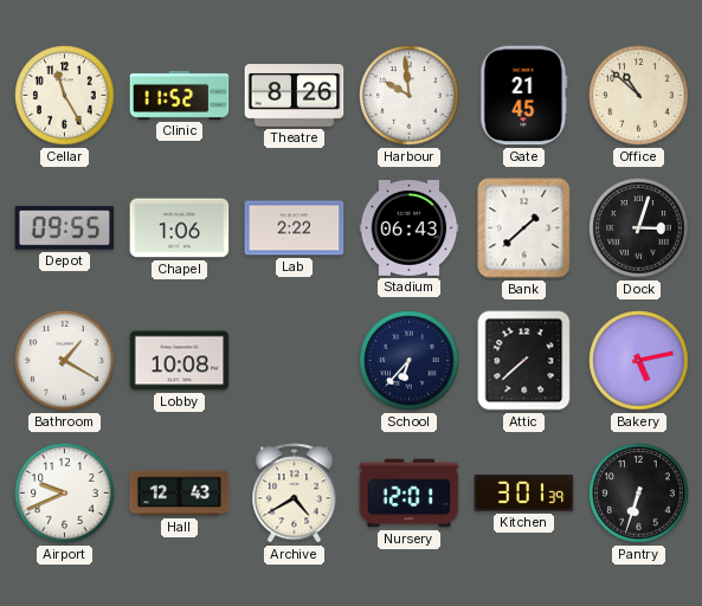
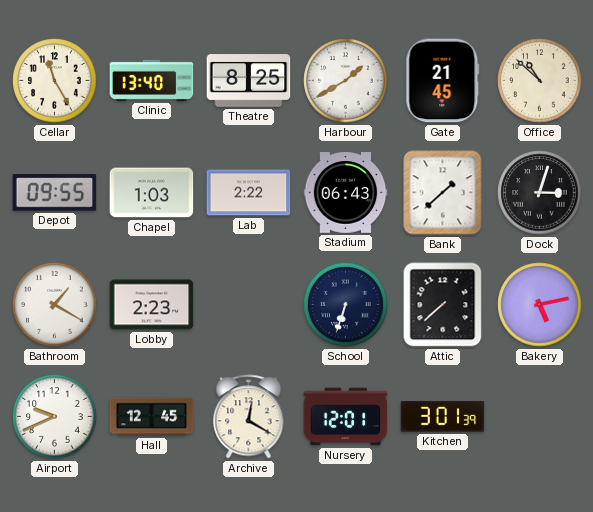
Clinic: 11:52 -> 13:40
Theatre: 8:26 -> 8:25
Harbour: 9:59 -> 1:40
Chapel: 1:06 -> 1:03
Lobby: 10:08 -> 2:23
School: 6:37 -> 6:33
Hall: 12:43 -> 12:45
Archive: 4:40 -> 12:20
Pantry: 6:33 -> none
